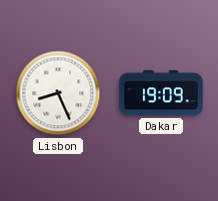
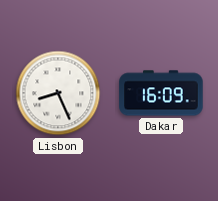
Dakar: 19:09 -> 16:09
